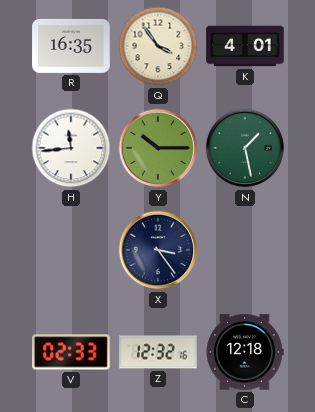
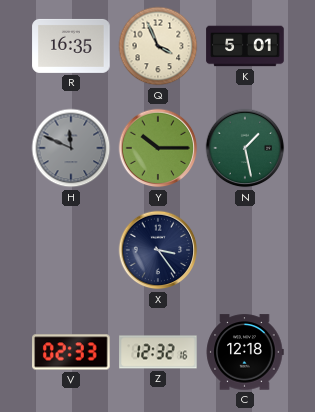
Q: 3:54 -> 3:56
K: 4:01 -> 5:01
H: 11:44 -> 11:49
H dial: white -> grey
